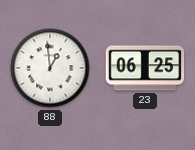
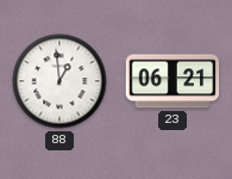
23: 06:25 -> 06:21
